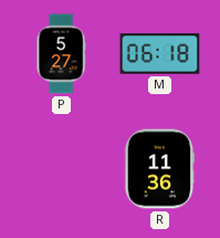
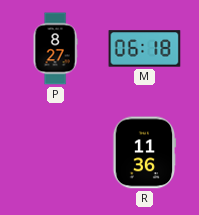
P: 5:27 -> 8:27
